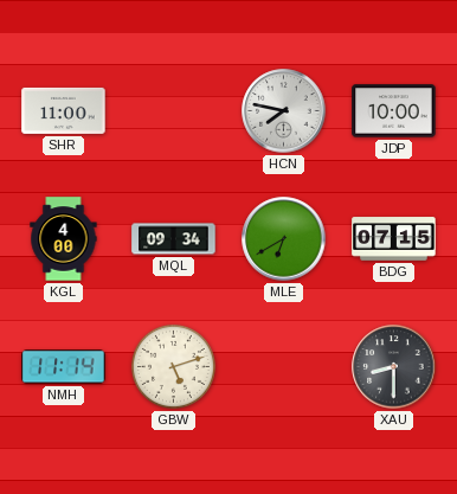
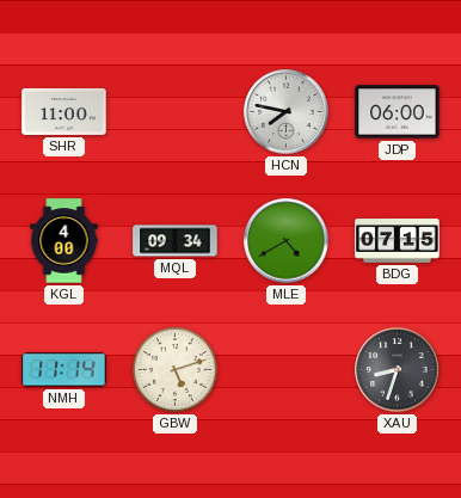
JDP: 10:00 -> 06:00
MLE: 6:40 -> 4:40
XAU: 8:30 -> 8:33
